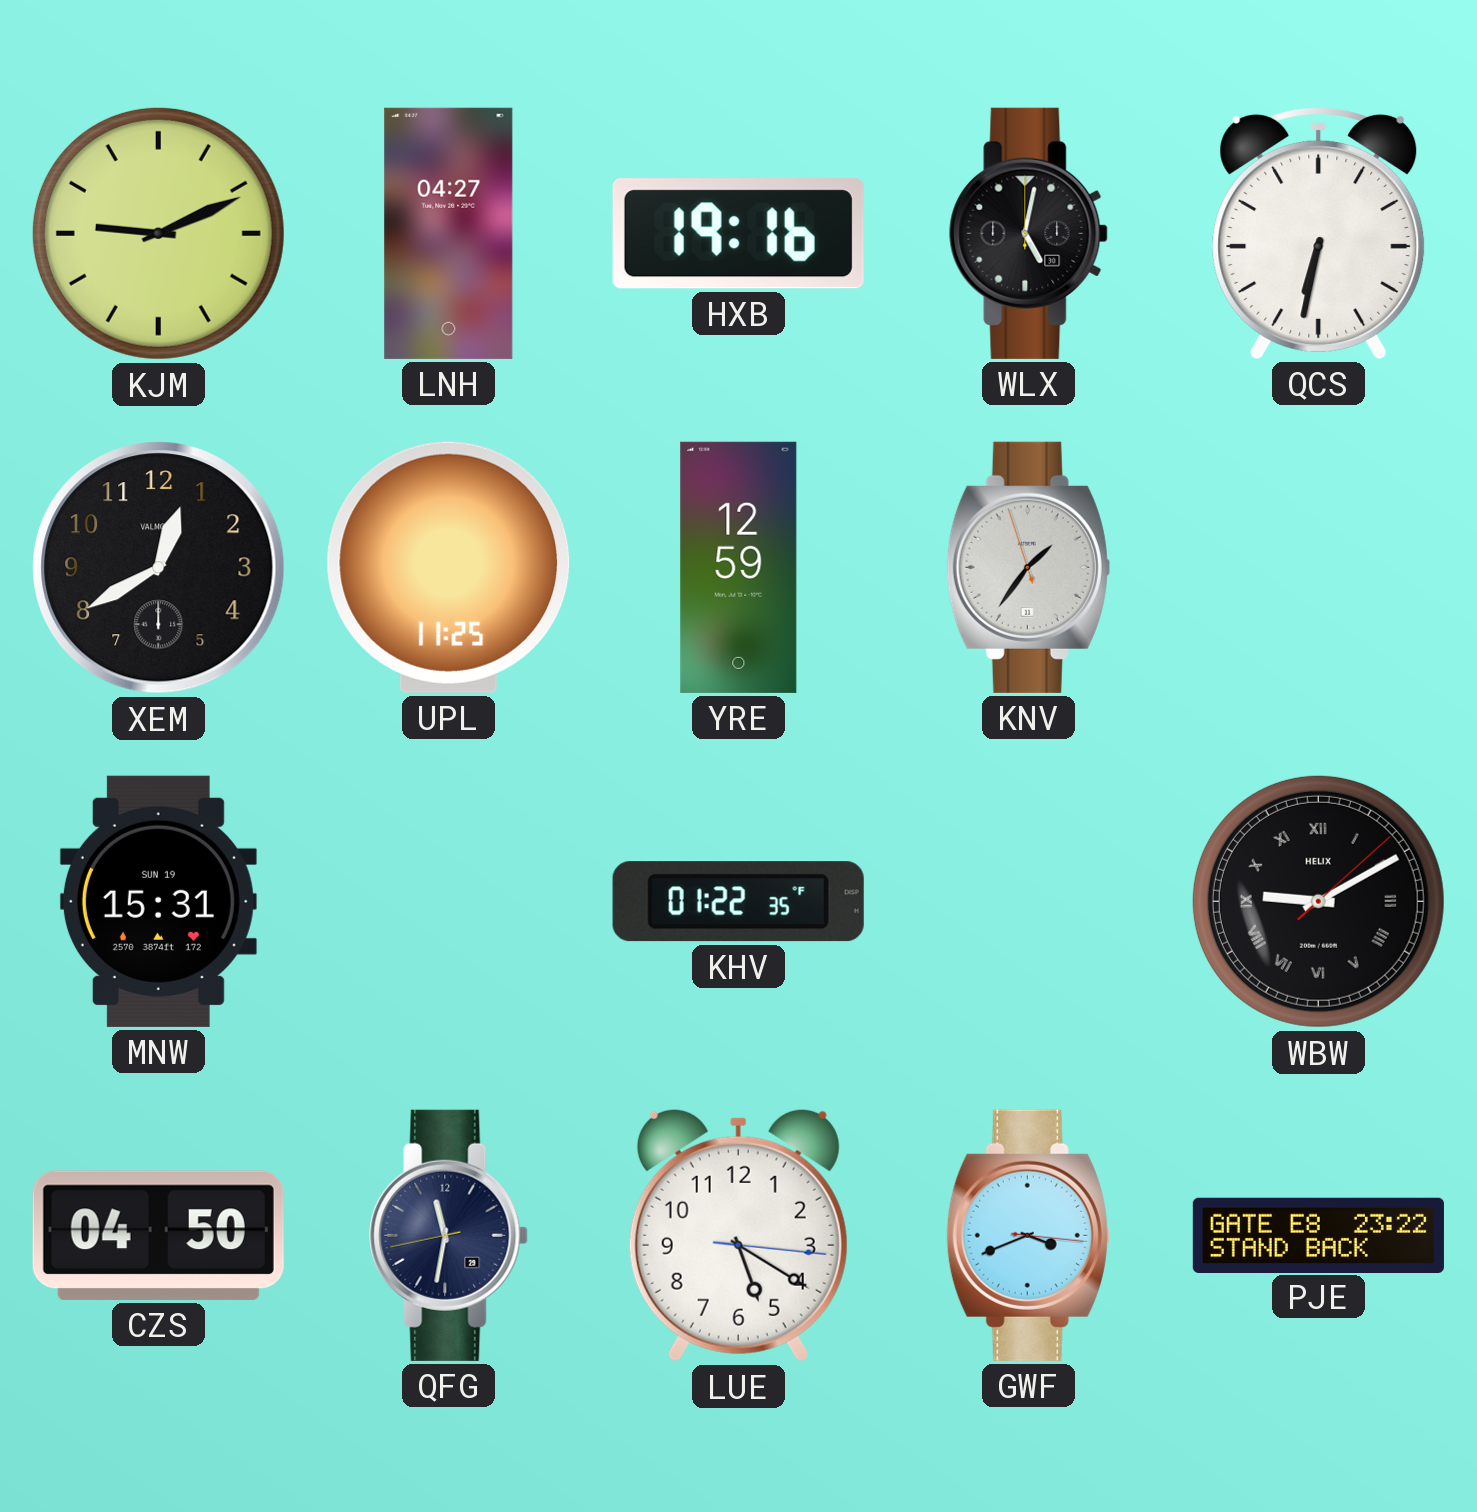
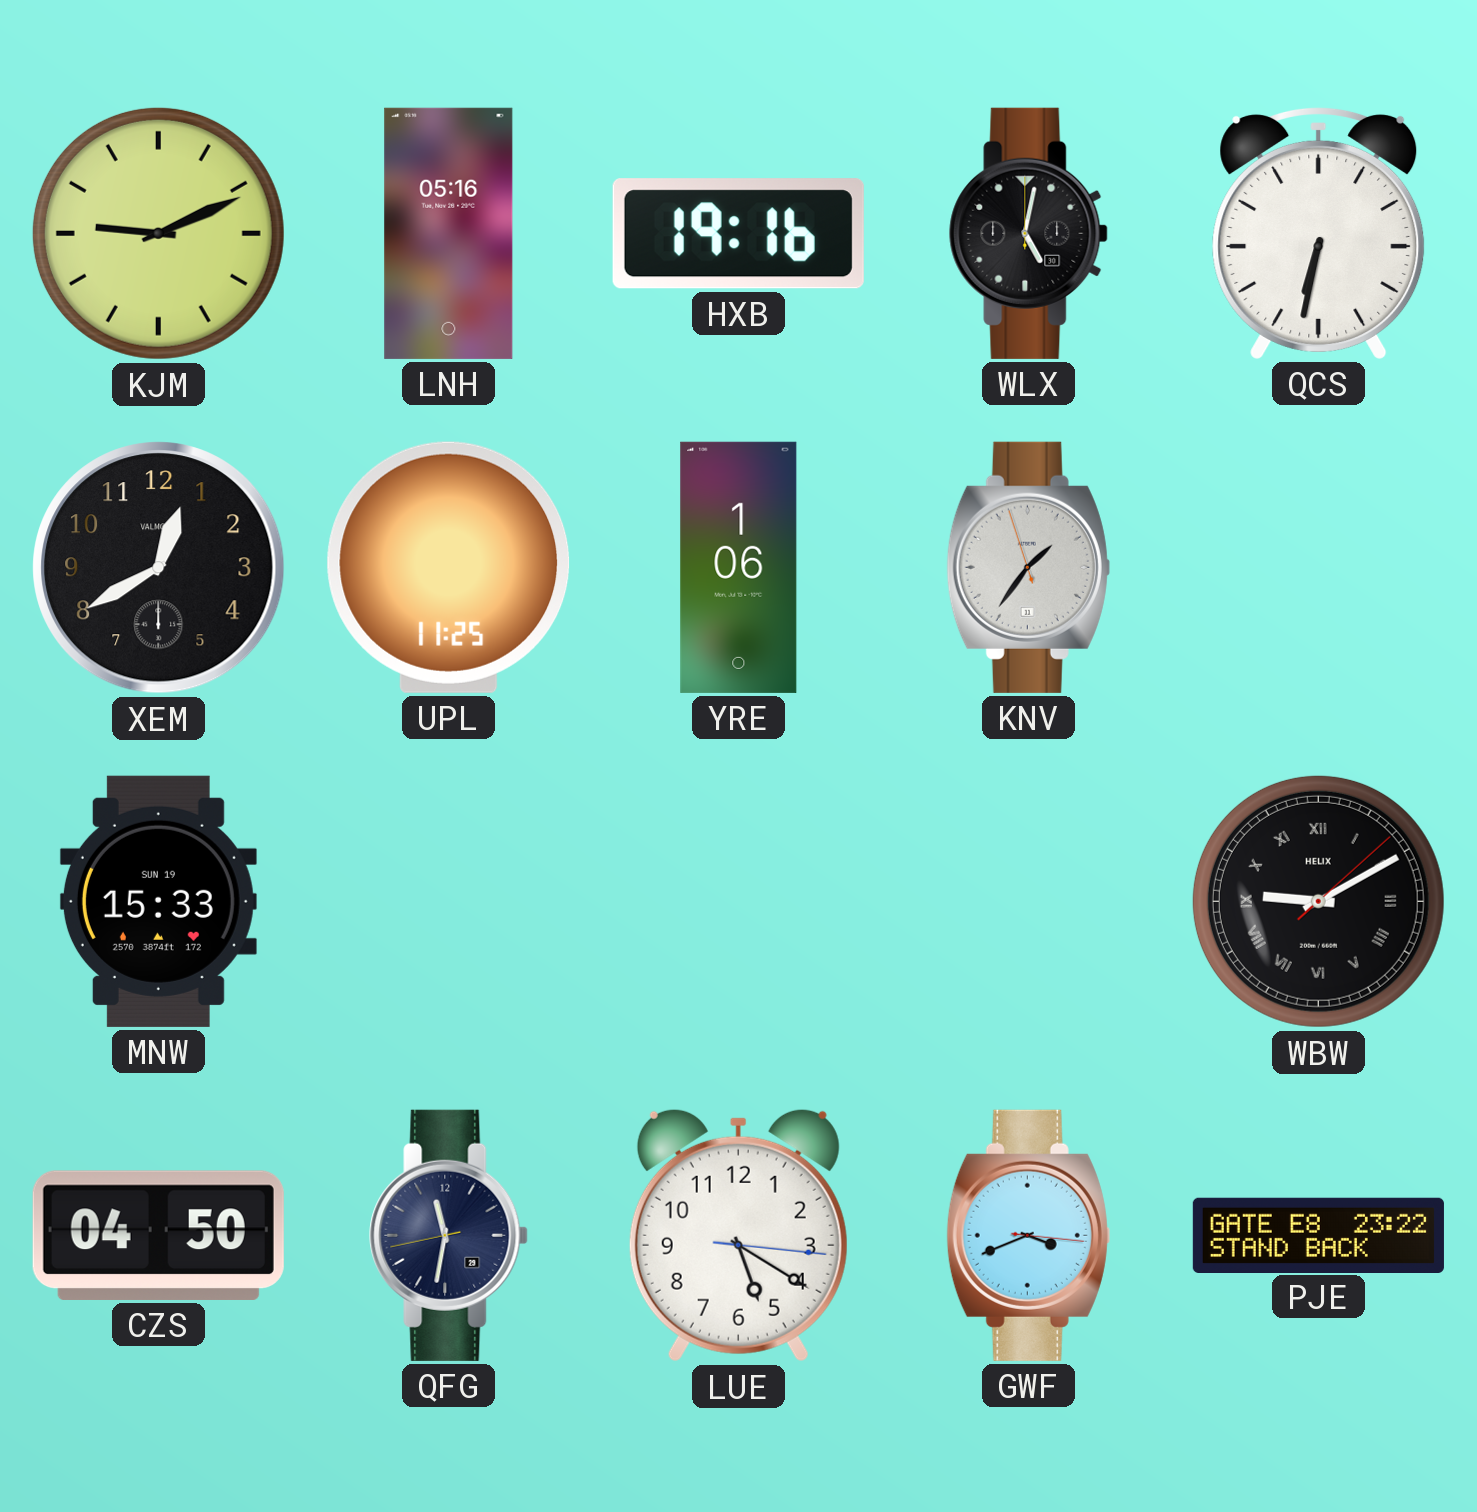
LNH: 04:27 -> 05:16
YRE: 12:59 -> 1:06
MNW: 15:31 -> 15:33
KHV: 01:22 -> none
